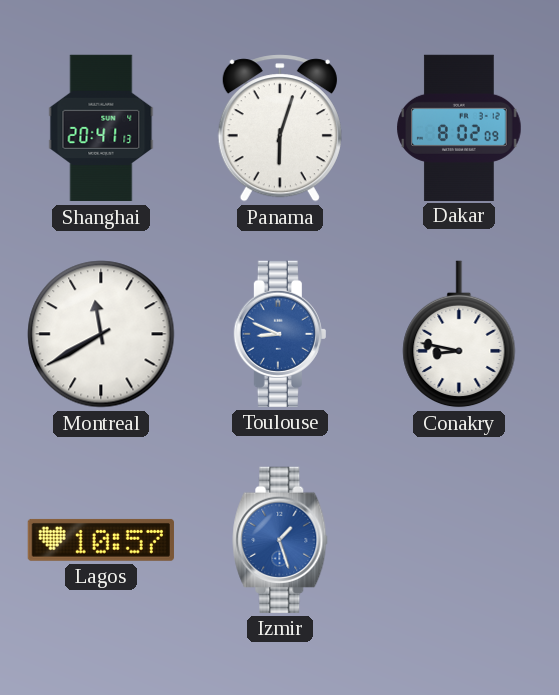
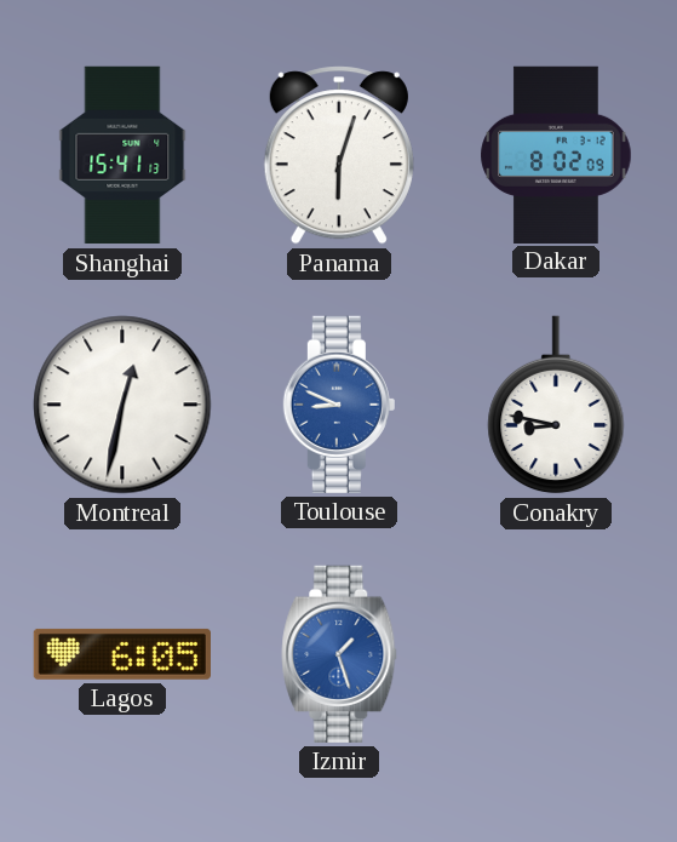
Shanghai: 20:41 -> 15:41
Montreal: 11:40 -> 12:32
Lagos: 10:57 -> 6:05
